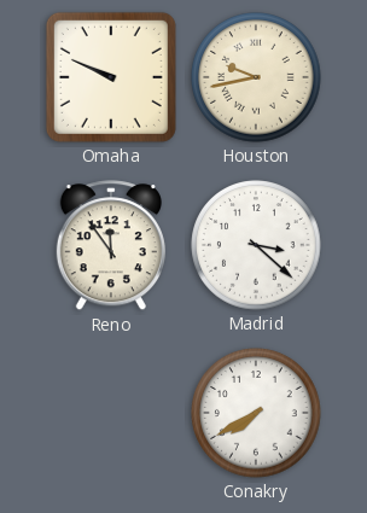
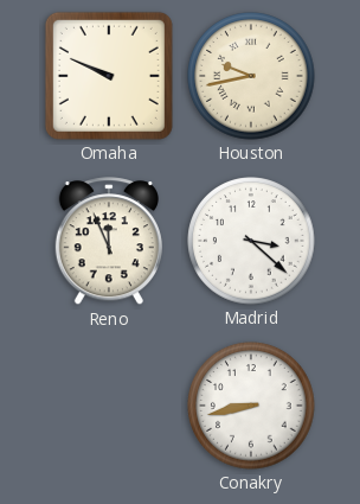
Reno: 11:54 -> 11:56
Conakry: 7:40 -> 8:43
